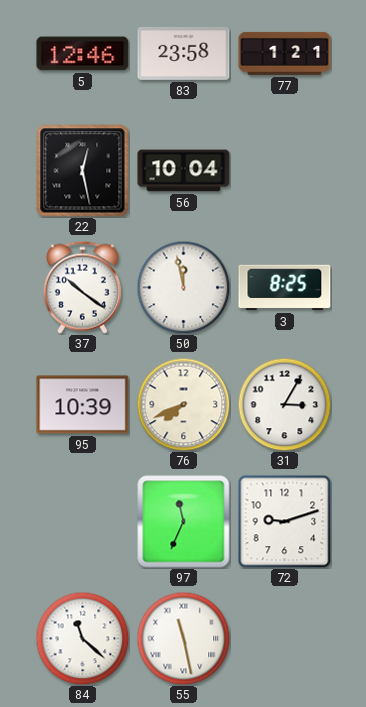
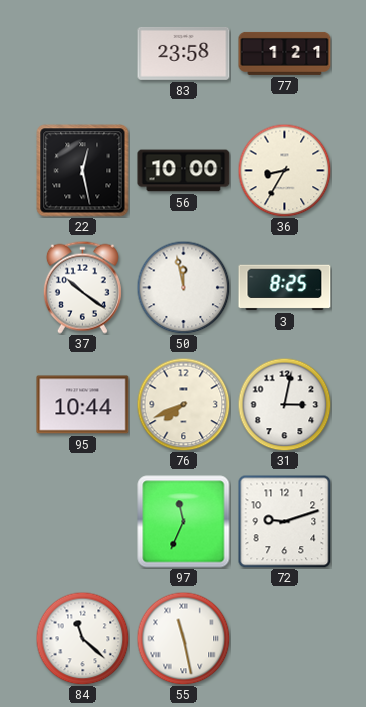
5: 12:46 -> none
56: 10:04 -> 10:00
36: none -> 8:35
95: 10:39 -> 10:44
31: 3:05 -> 3:02
